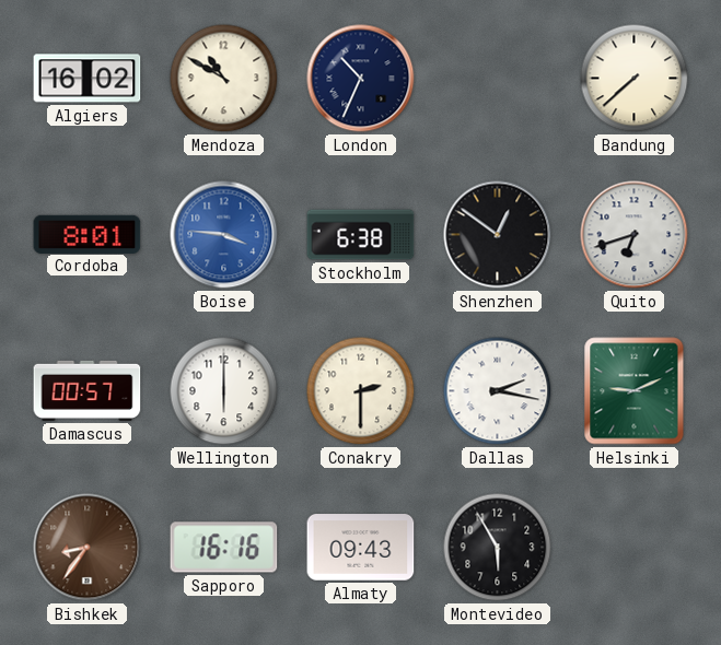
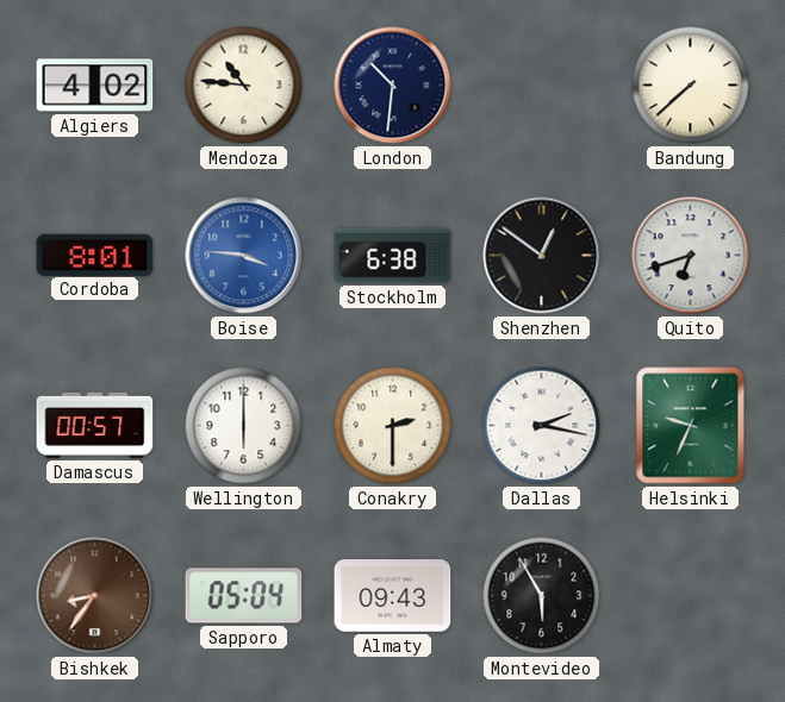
Algiers: 16:02 -> 4:02
Mendoza: 10:50 -> 10:46
London: 10:34 -> 10:31
Helsinki: 9:11 -> 9:34
Sapporo: 16:16 -> 05:04
